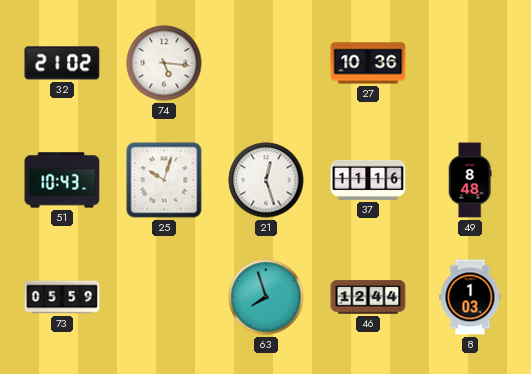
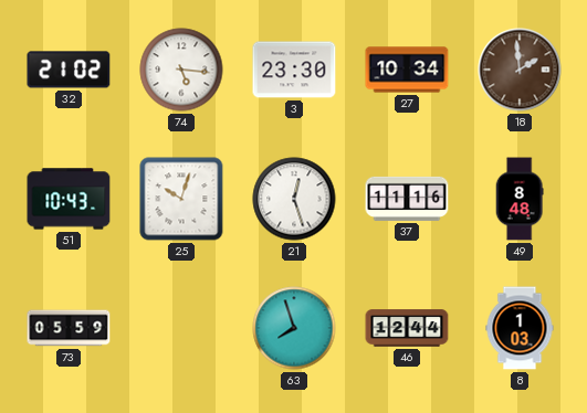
3: none -> 23:30
27: 10:36 -> 10:34
18: none -> 1:59
